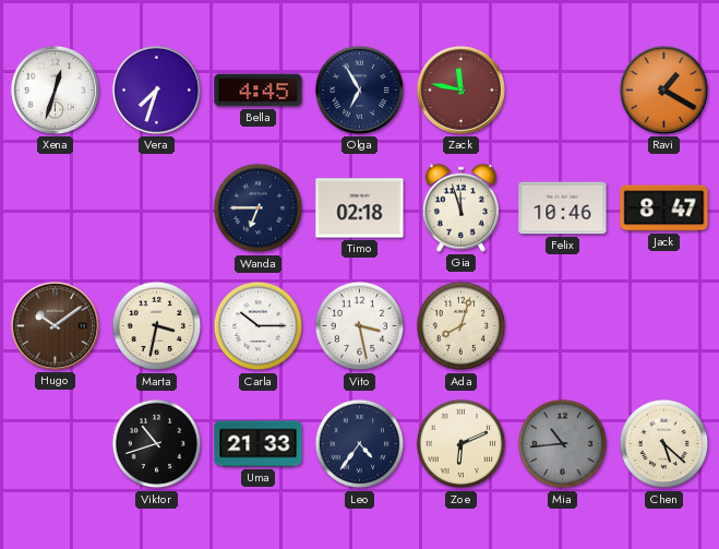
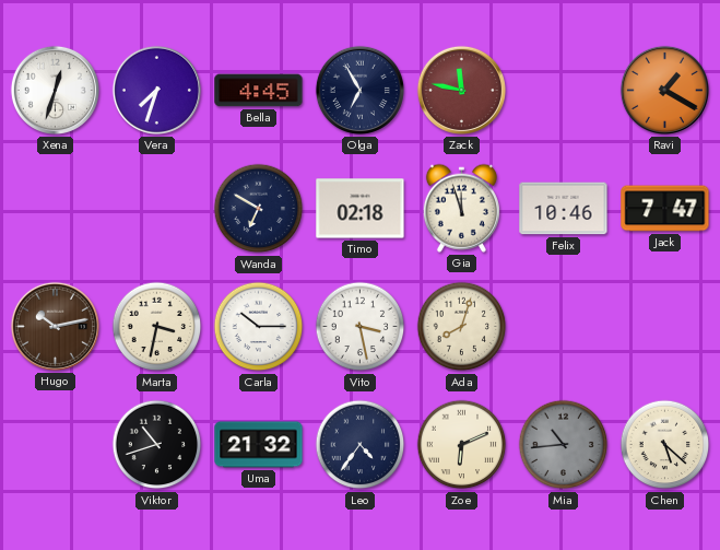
Wanda: 6:45 -> 6:50
Jack: 8:47 -> 7:47
Hugo: 10:09 -> 10:13
Uma: 21:33 -> 21:32
